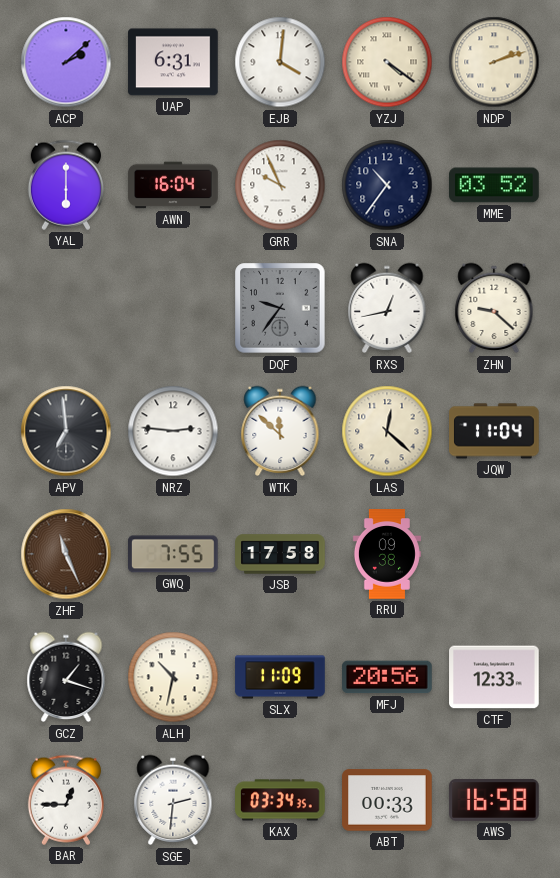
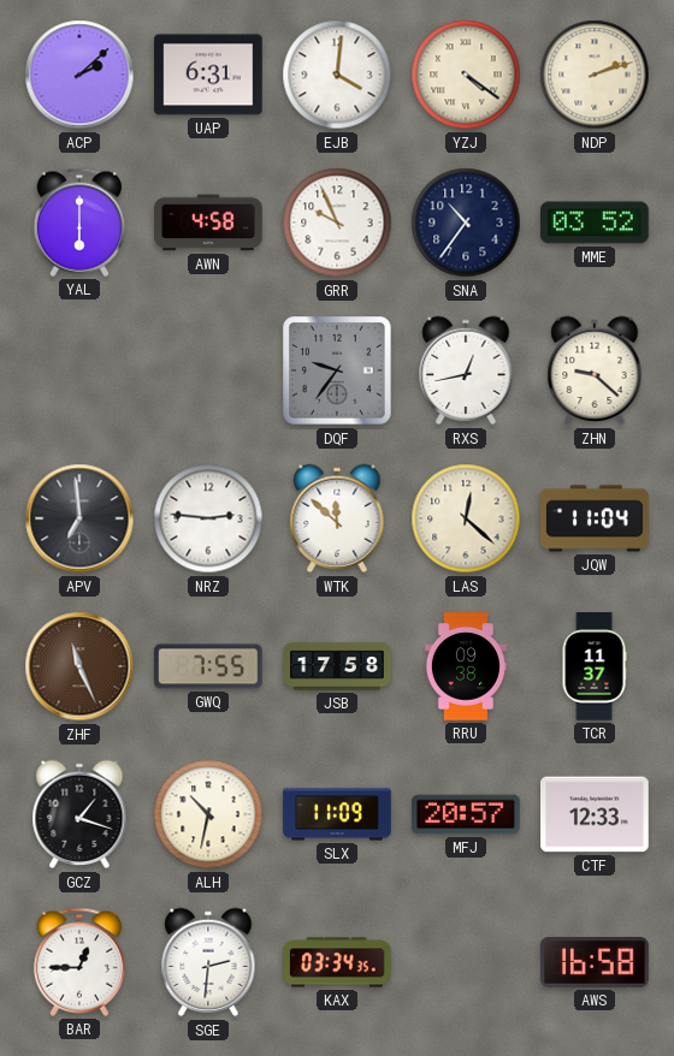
AWN: 16:04 -> 4:58
TCR: none -> 11:37
MFJ: 20:56 -> 20:57
ABT: 00:33 -> none
